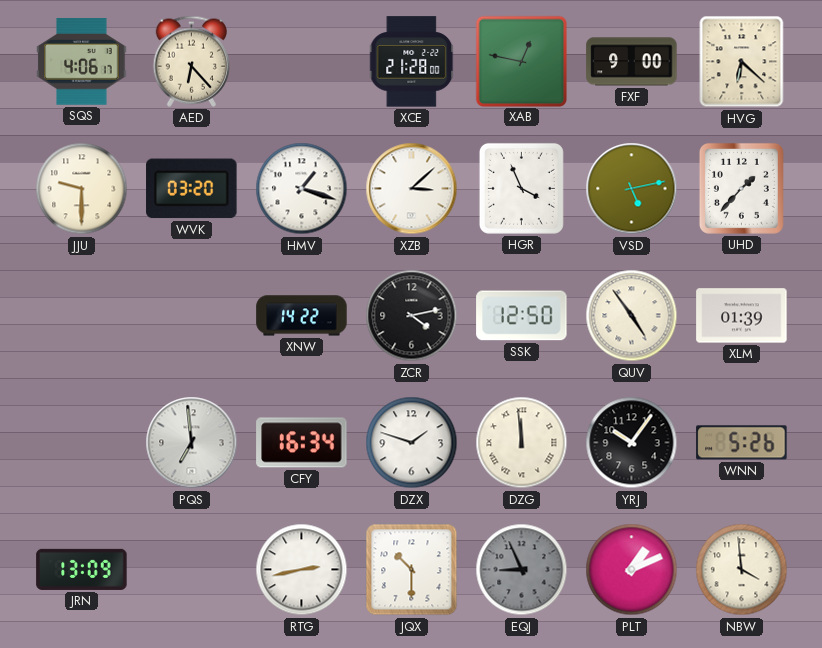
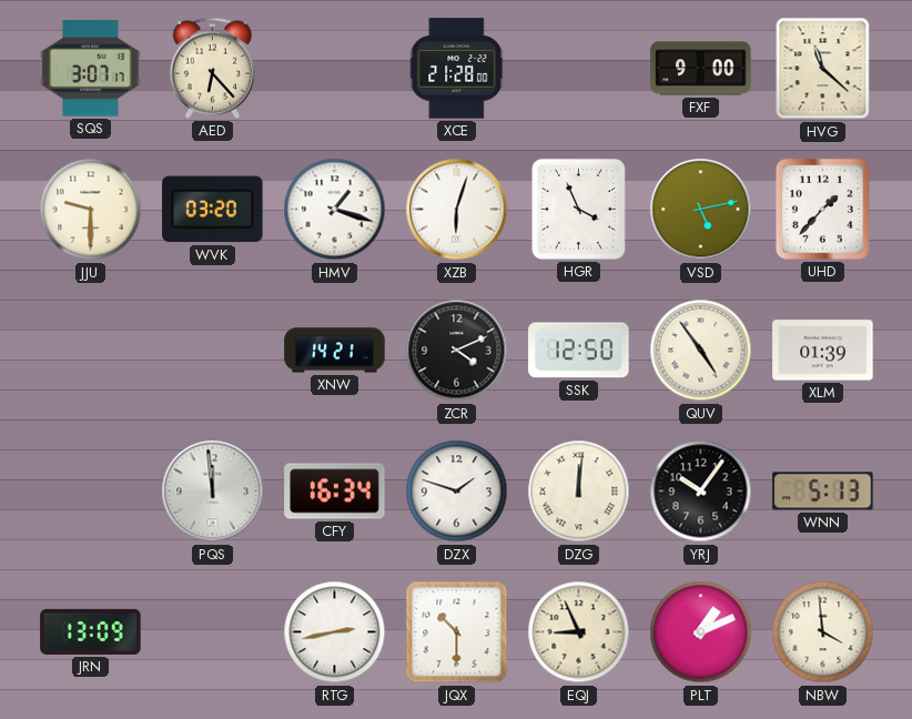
SQS: 4:06 -> 3:07
XAB: 12:47 -> none
HVG: 6:22 -> 11:22
XZB: 3:08 -> 6:03
XNW: 14:22 -> 14:21
ZCR: 4:13 -> 4:11
PQS: 6:59 -> 11:59
DZG: 11:59 -> 12:01
WNN: 5:26 -> 5:13
EQJ dial: grey -> cream
